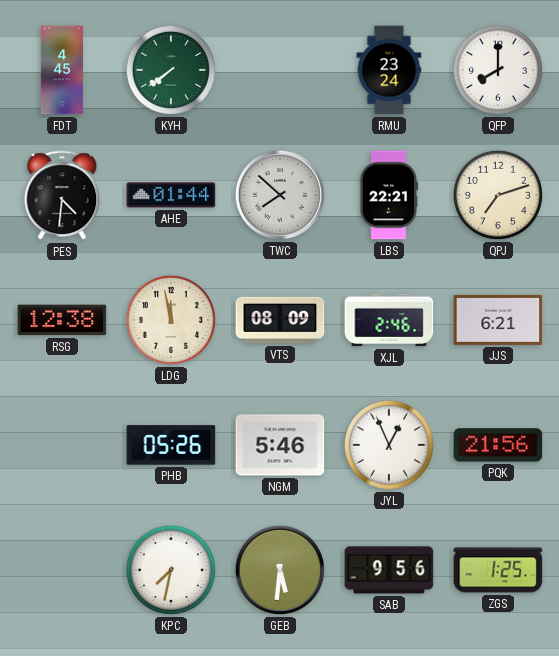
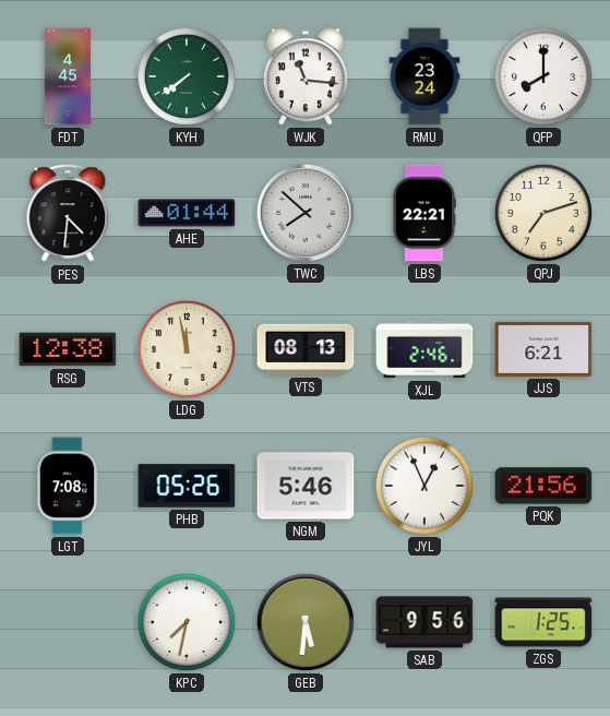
WJK: none -> 11:16
VTS: 08:09 -> 08:13
LGT: none -> 7:08
